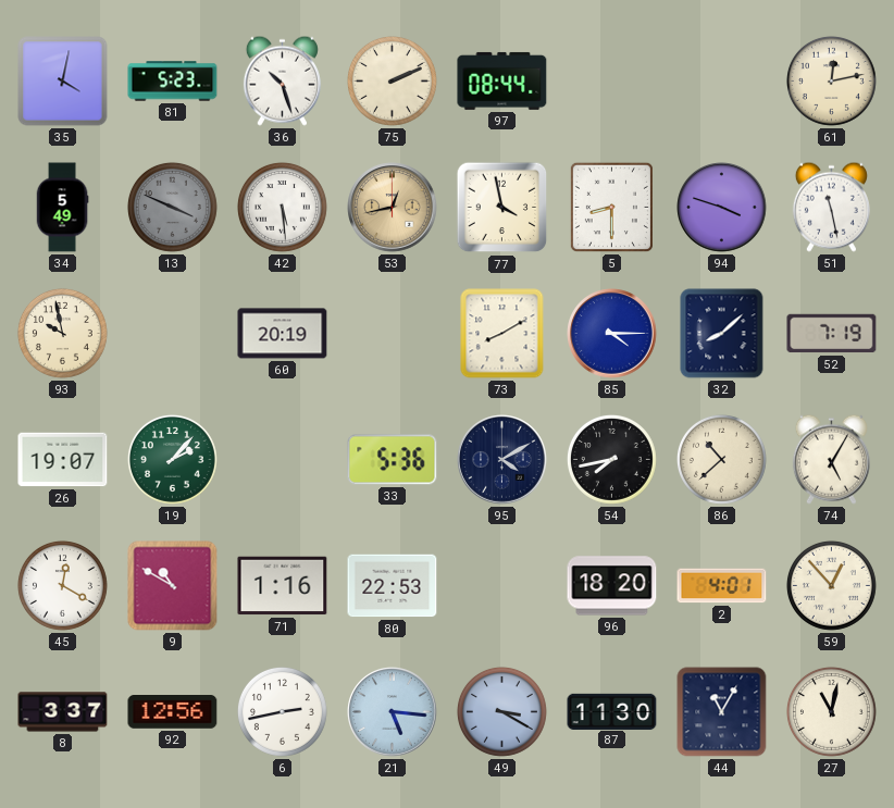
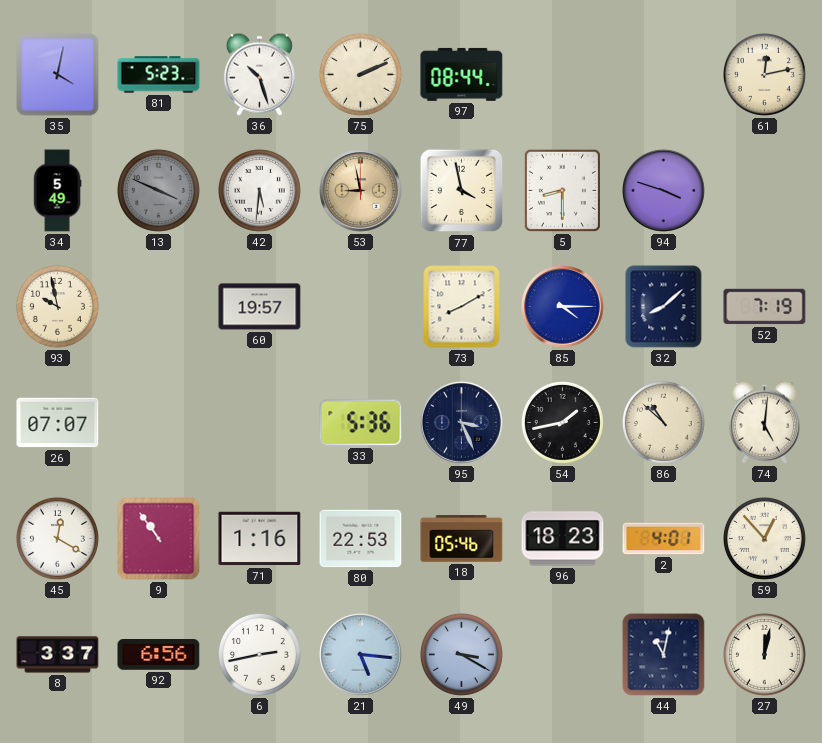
42: 5:29 -> 5:31
53: 12:43 -> 8:58
51: 11:28 -> none
60: 20:19 -> 19:57
26: 19:07 -> 07:07
19: 2:07 -> none
95: 4:10 -> 3:26
54: 7:43 -> 1:43
86: 10:38 -> 10:52
74: 5:05 -> 5:01
9: 10:50 -> 10:54
18: none -> 05:46
96: 18:20 -> 18:23
92: 12:56 -> 6:56
87: 11:30 -> none
44: 11:05 -> 11:02
27: 11:02 -> 12:02
